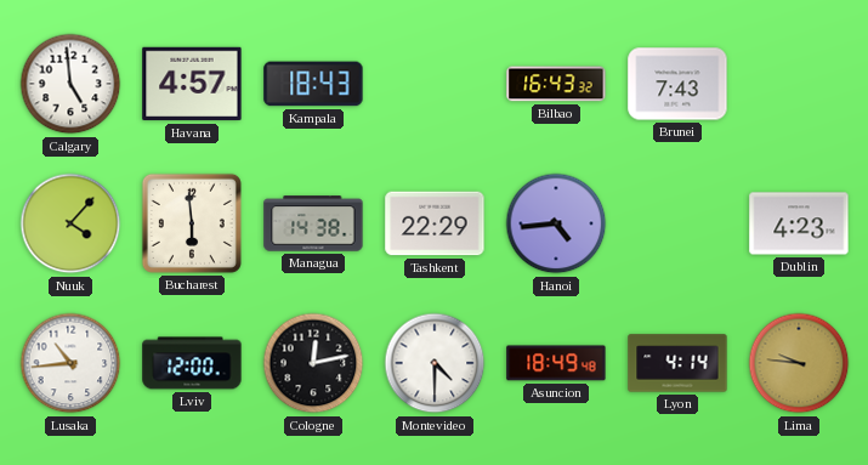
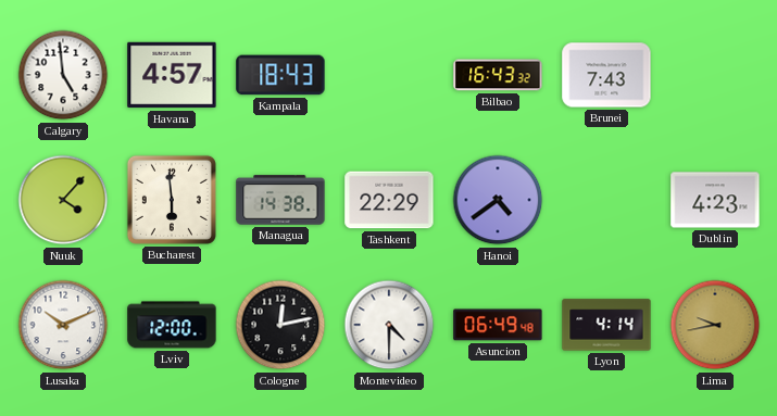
Hanoi: 4:44 -> 4:39
Lusaka: 10:44 -> 10:11
Asuncion: 18:49 -> 06:49
Lima: 9:46 -> 9:43
